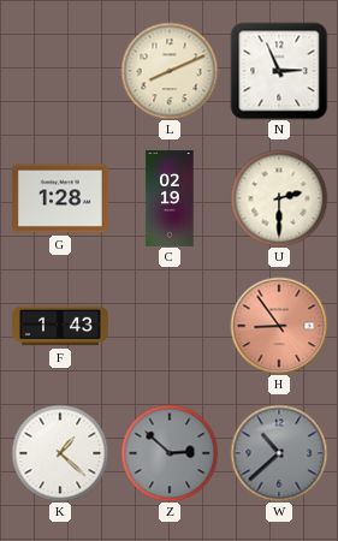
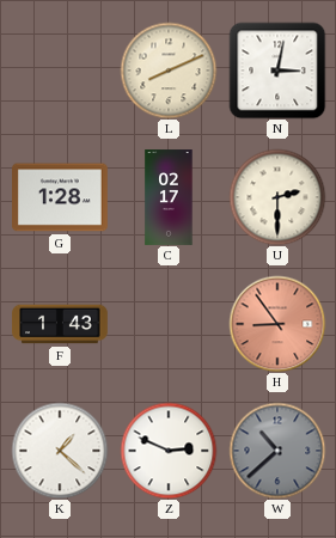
N: 2:56 -> 3:02
C: 02:19 -> 02:17
Z: 2:52 -> 2:49
Z dial: grey -> white
